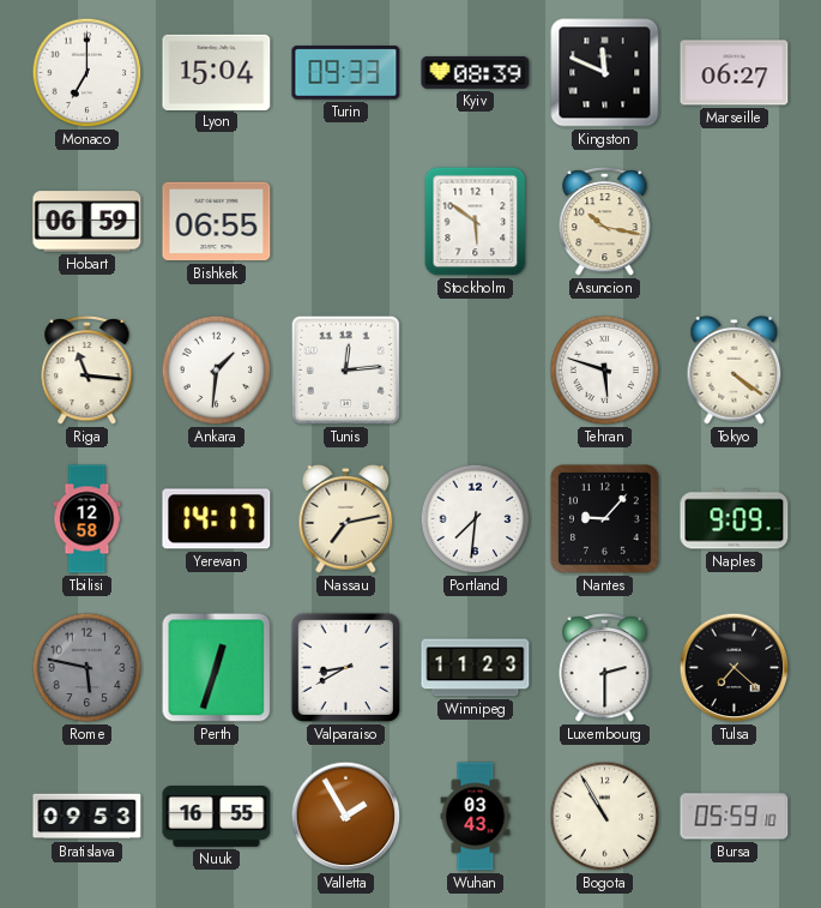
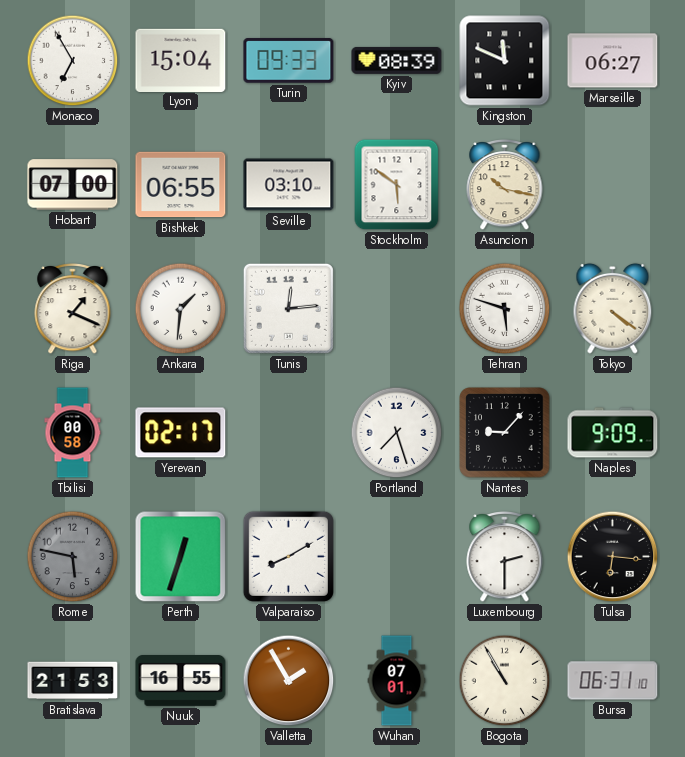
Monaco: 7:00 -> 6:55
Hobart: 06:59 -> 07:00
Seville: none -> 03:10
Riga: 11:16 -> 1:19
Tbilisi: 12:58 -> 00:58
Yerevan: 14:17 -> 02:17
Nassau: 7:13 -> none
Portland: 7:31 -> 7:27
Valparaiso: 8:40 -> 8:10
Winnipeg: 11:23 -> none
Tulsa: 7:22 -> 6:16
Bratislava: 09:53 -> 21:53
Wuhan: 03:43 -> 07:01
Bursa: 05:59 -> 06:31
